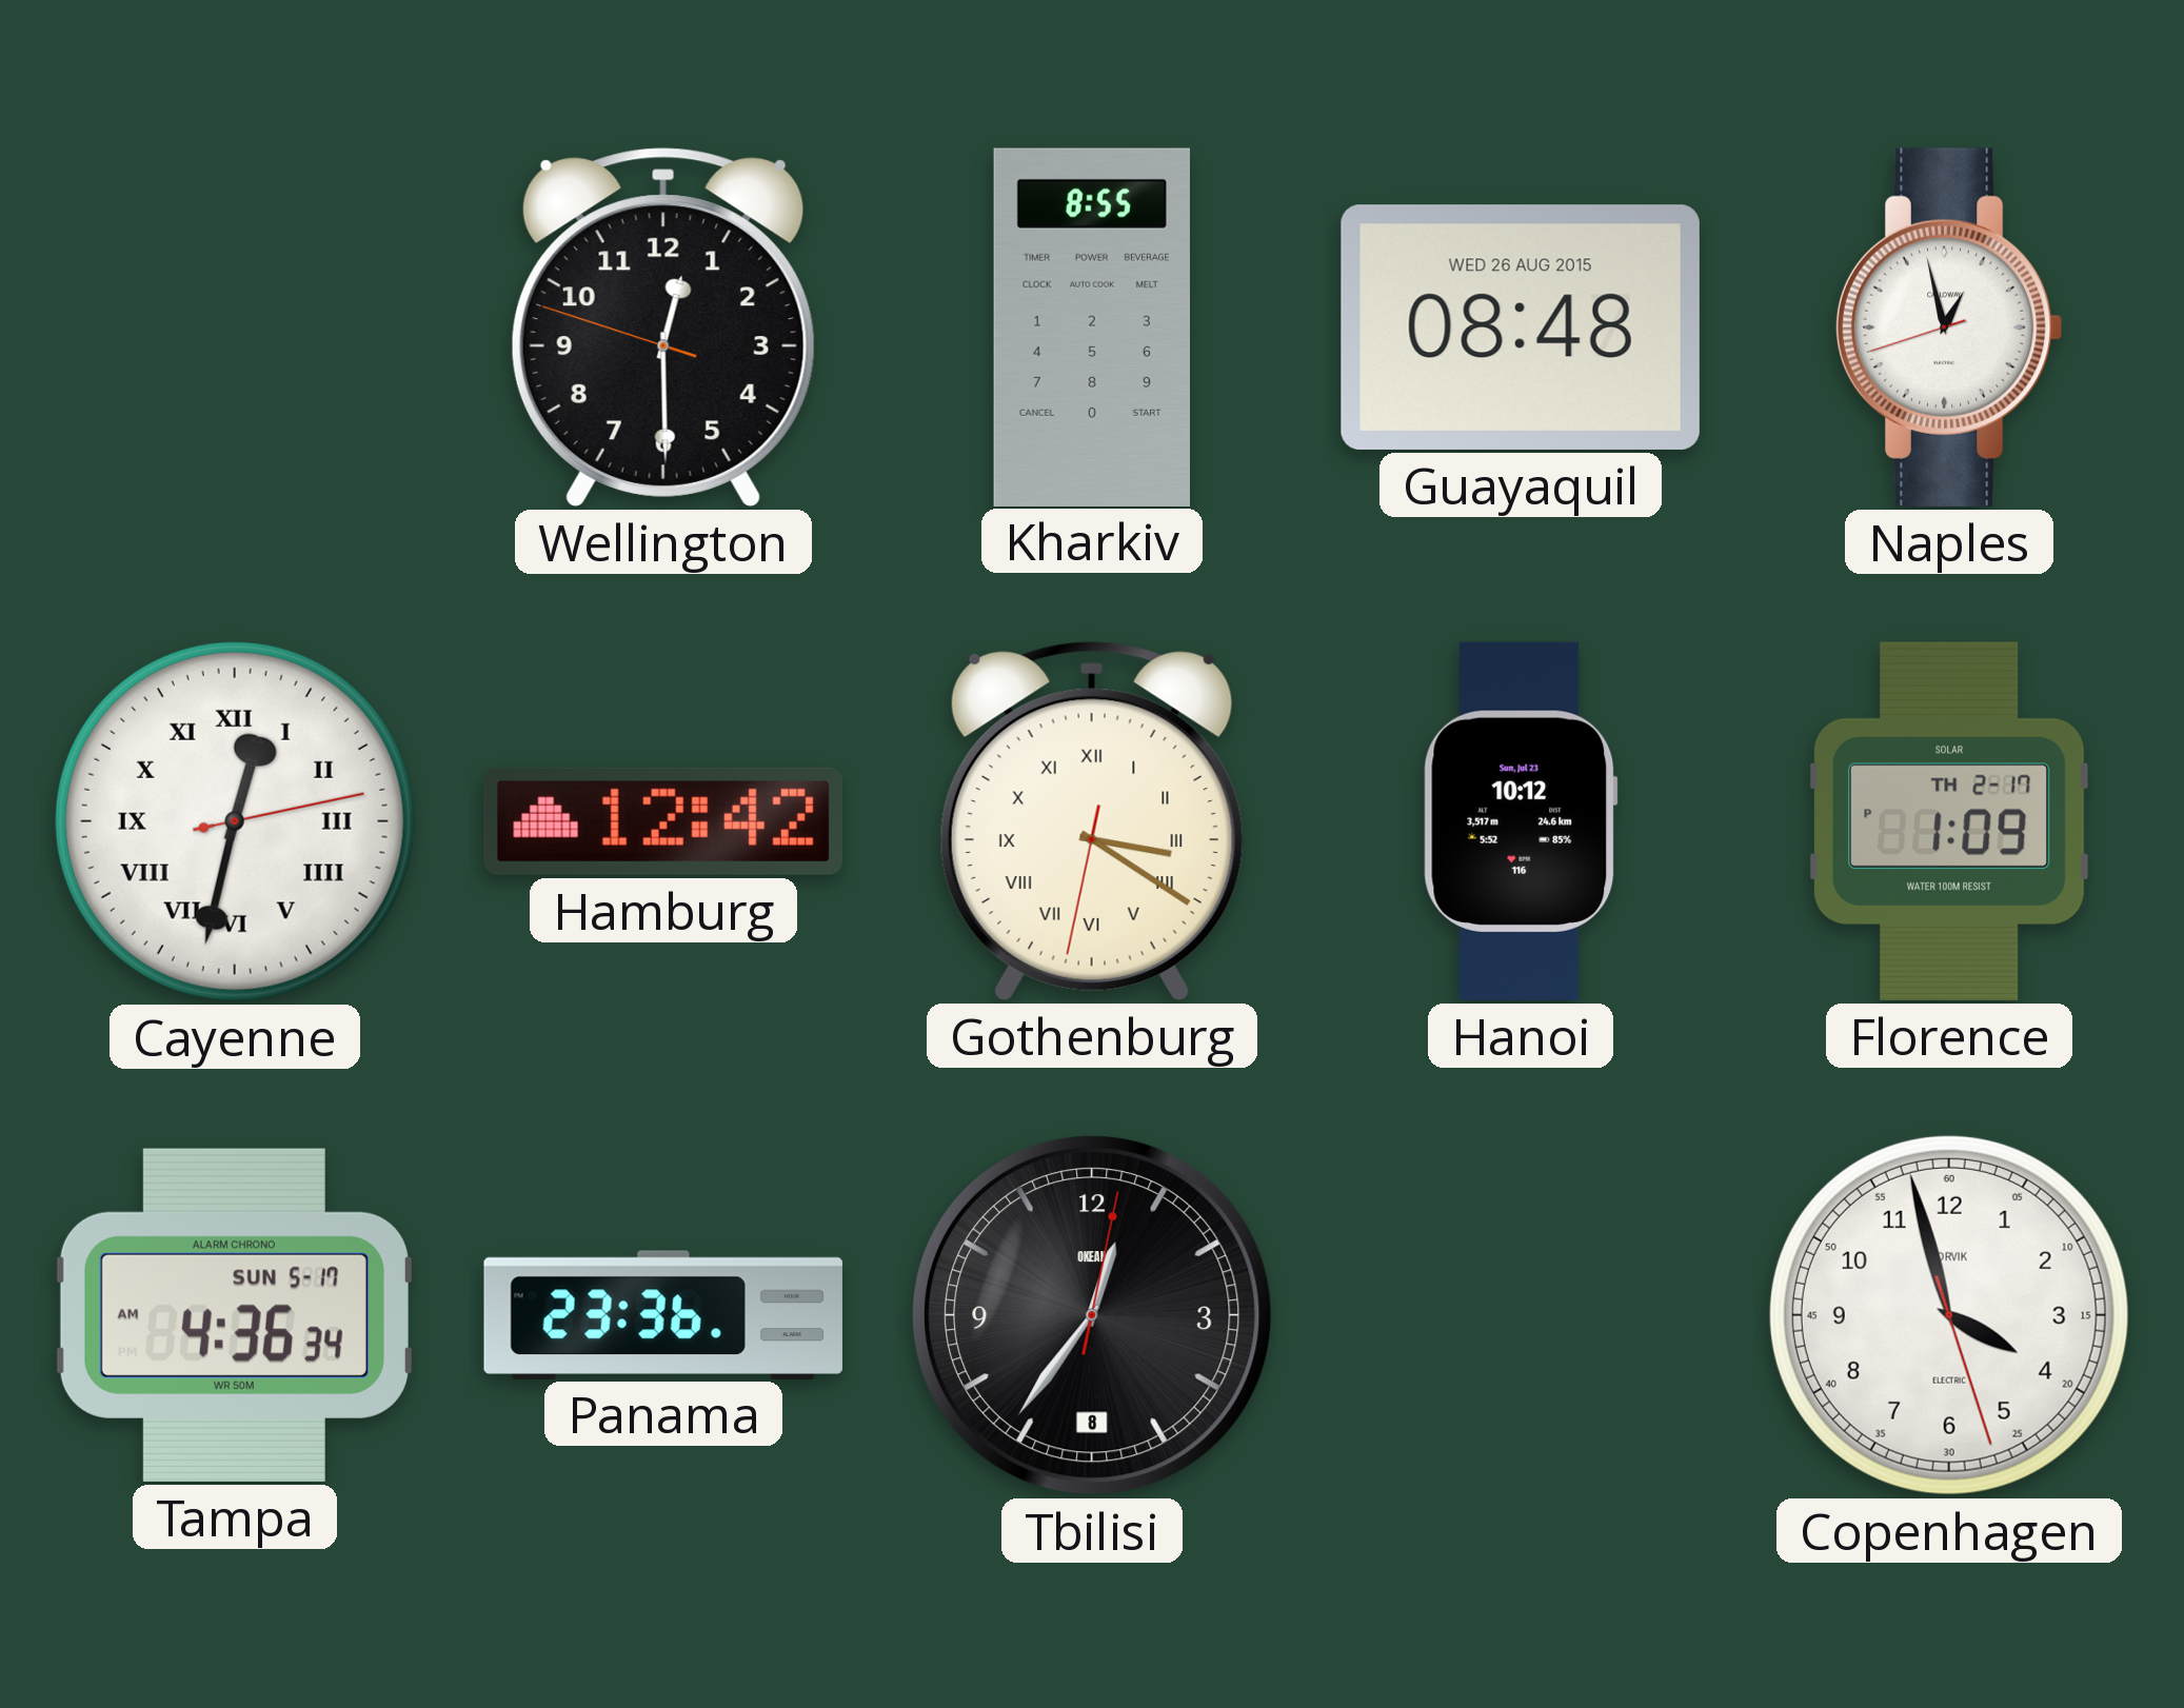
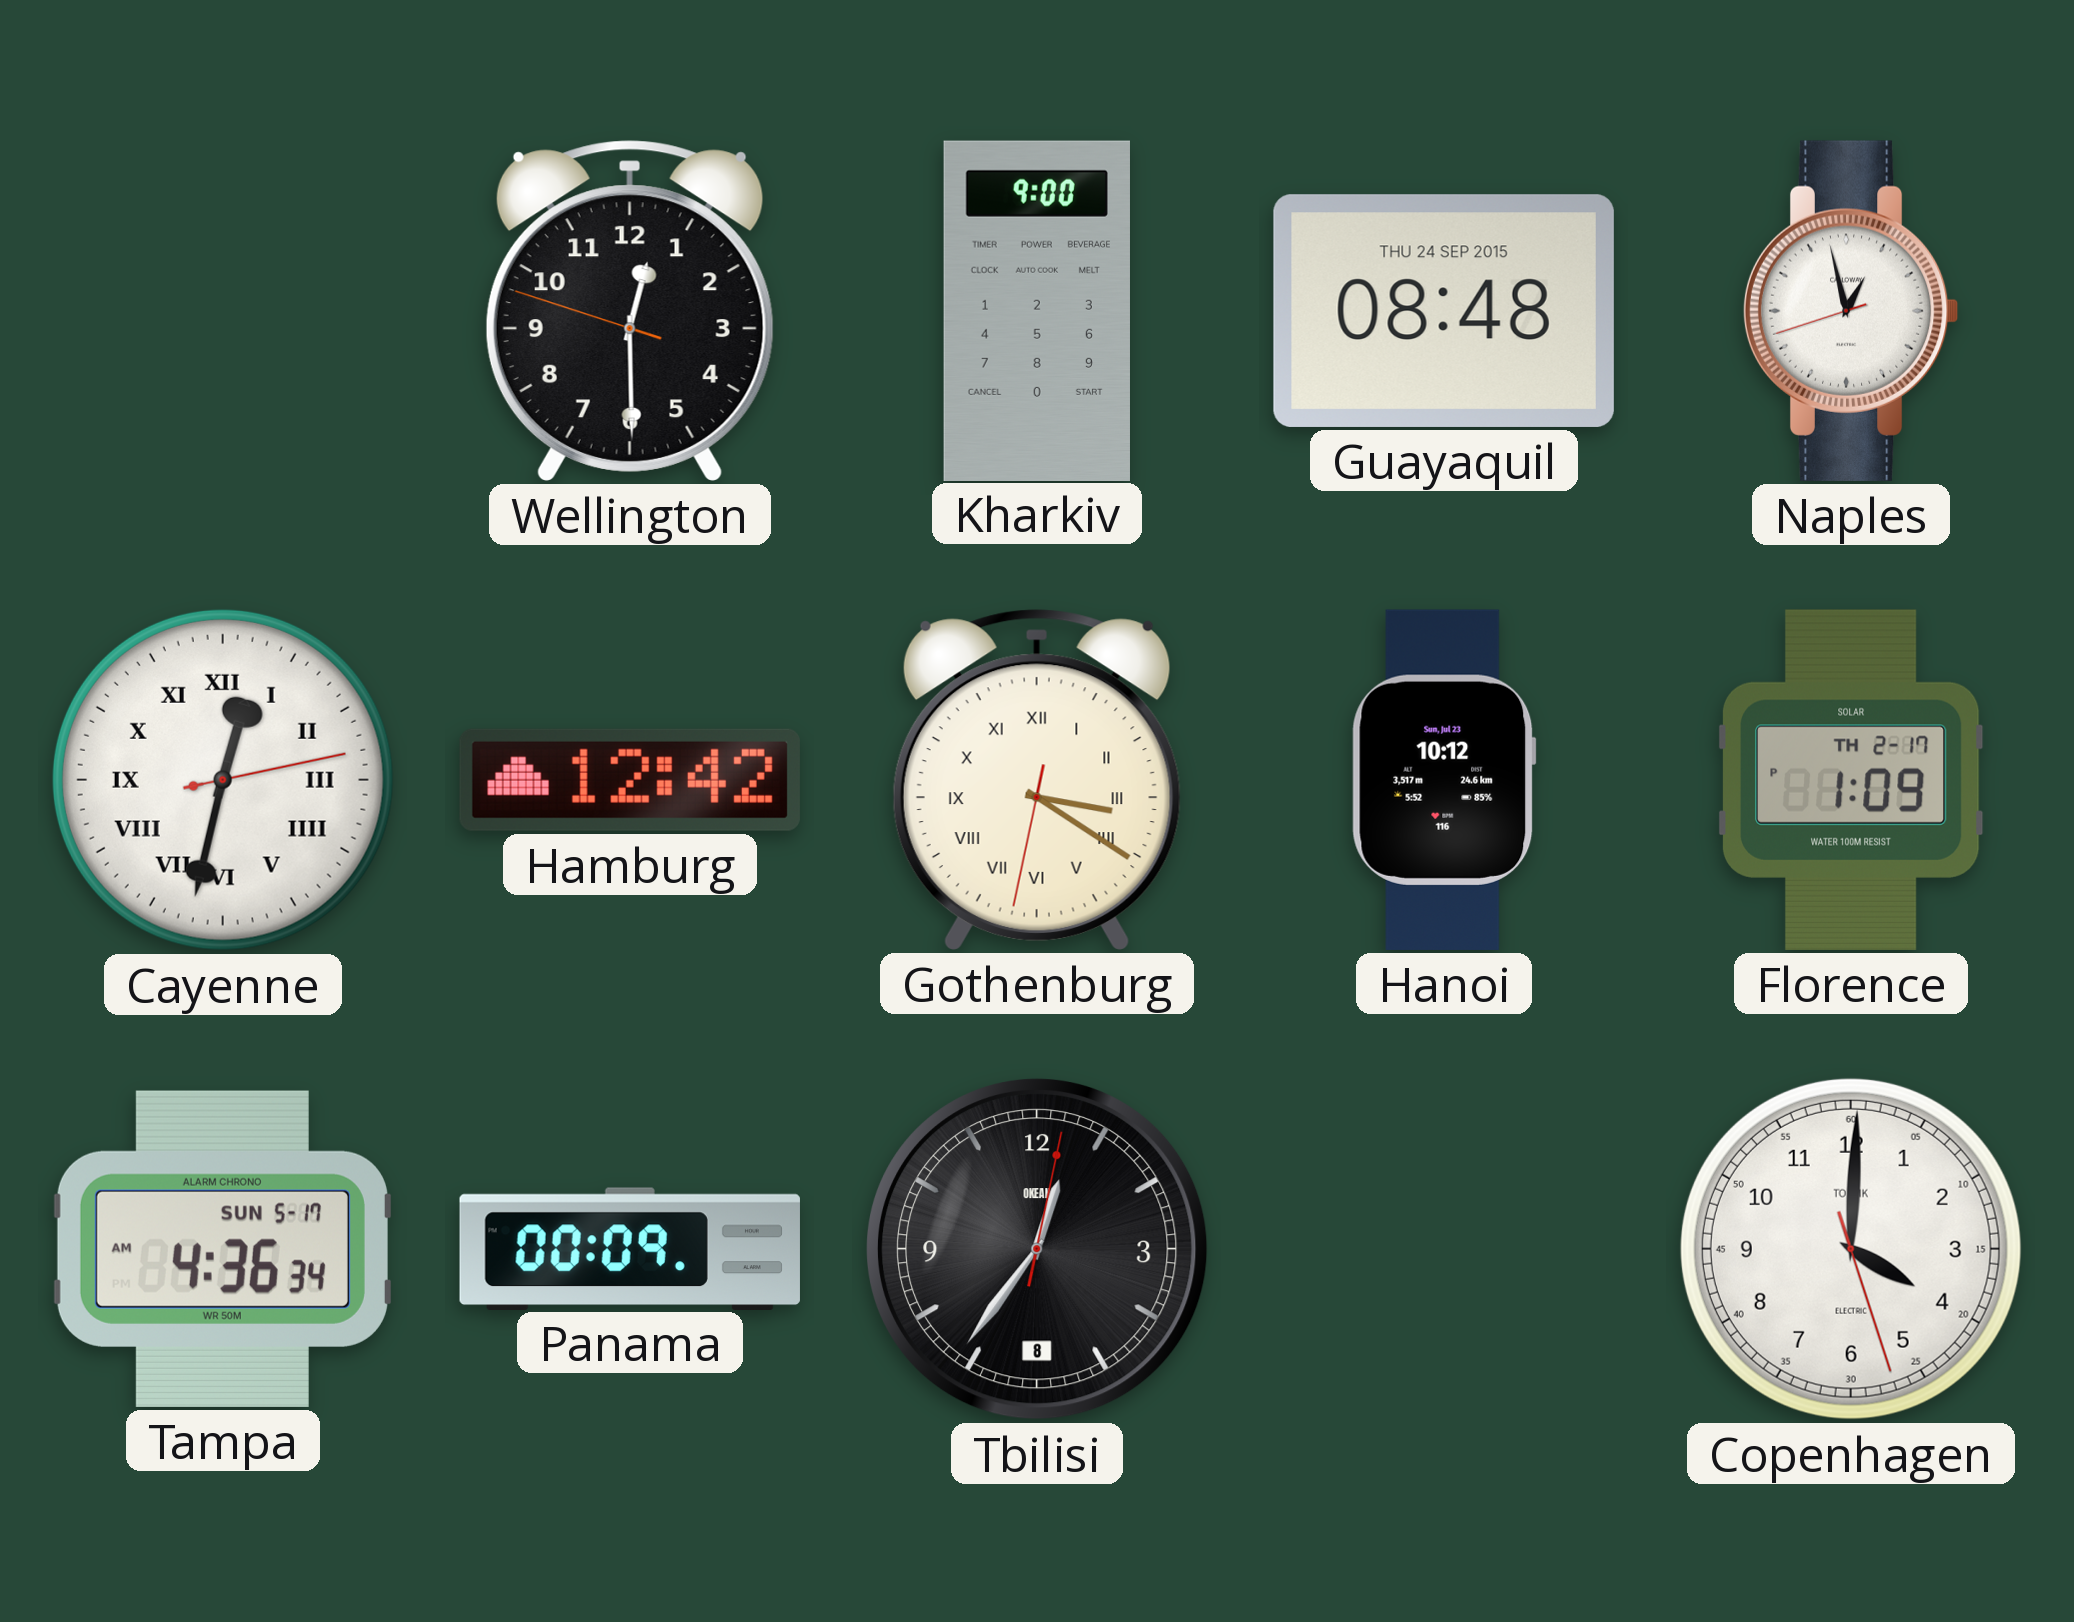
Kharkiv: 8:55 -> 9:00
Guayaquil date: WED 26 AUG 2015 -> THU 24 SEP 2015
Panama: 23:36 -> 00:09
Copenhagen: 3:57 -> 4:00
